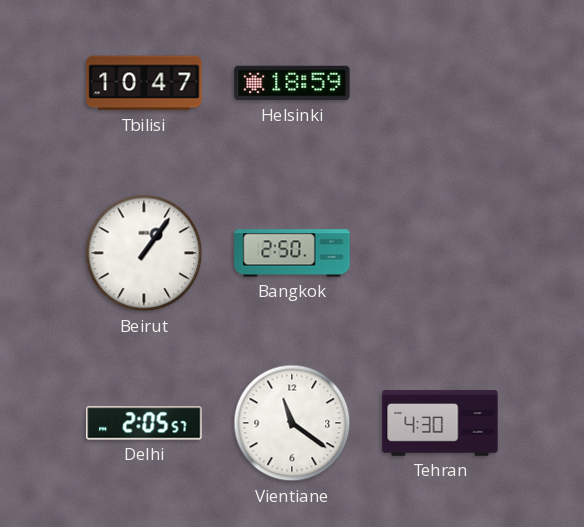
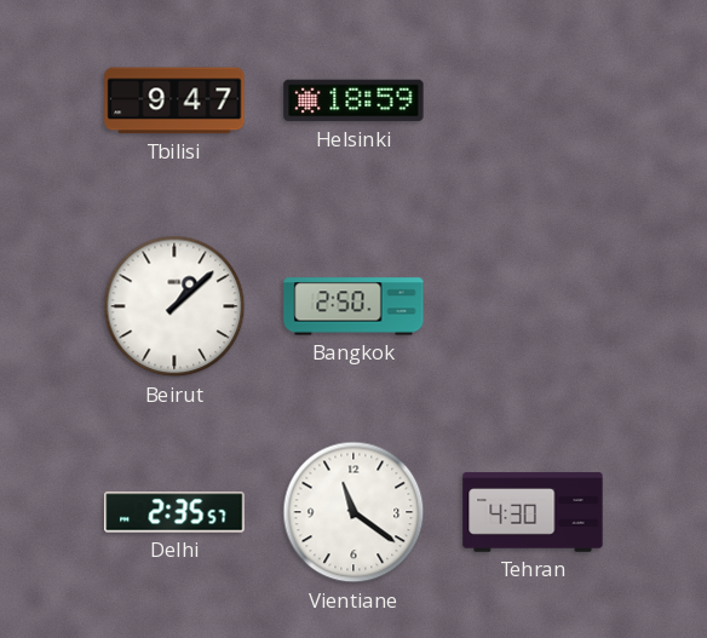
Tbilisi: 10:47 -> 9:47
Beirut: 1:06 -> 1:08
Delhi: 2:05 -> 2:35
